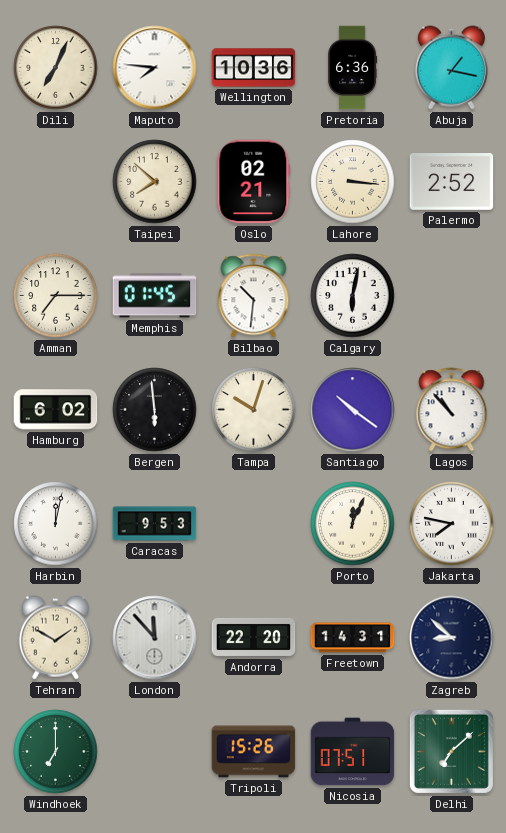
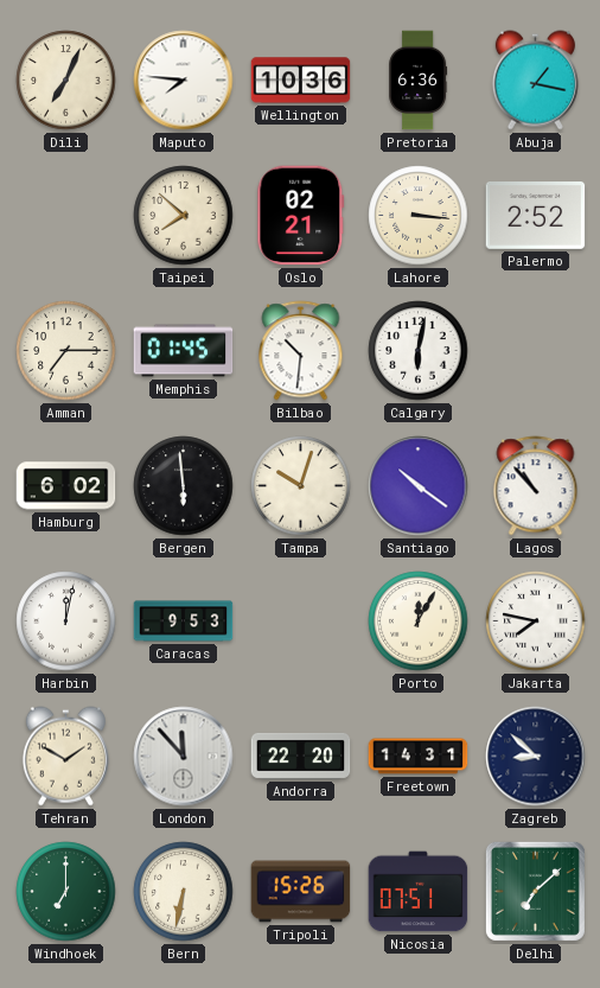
Porto: 12:04 -> 12:05
Bern: none -> 6:32
